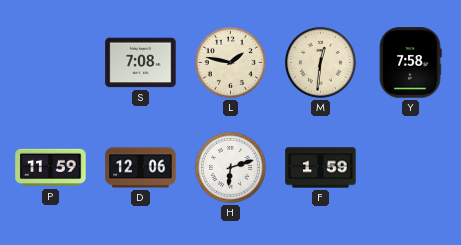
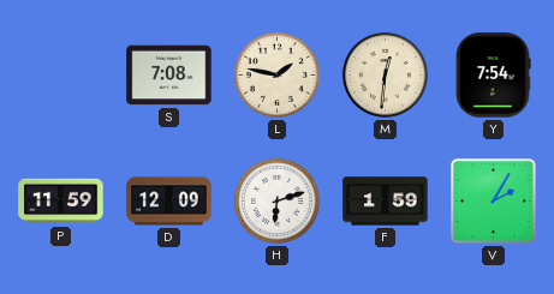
Y: 7:58 -> 7:54
D: 12:06 -> 12:09
V: none -> 2:05
